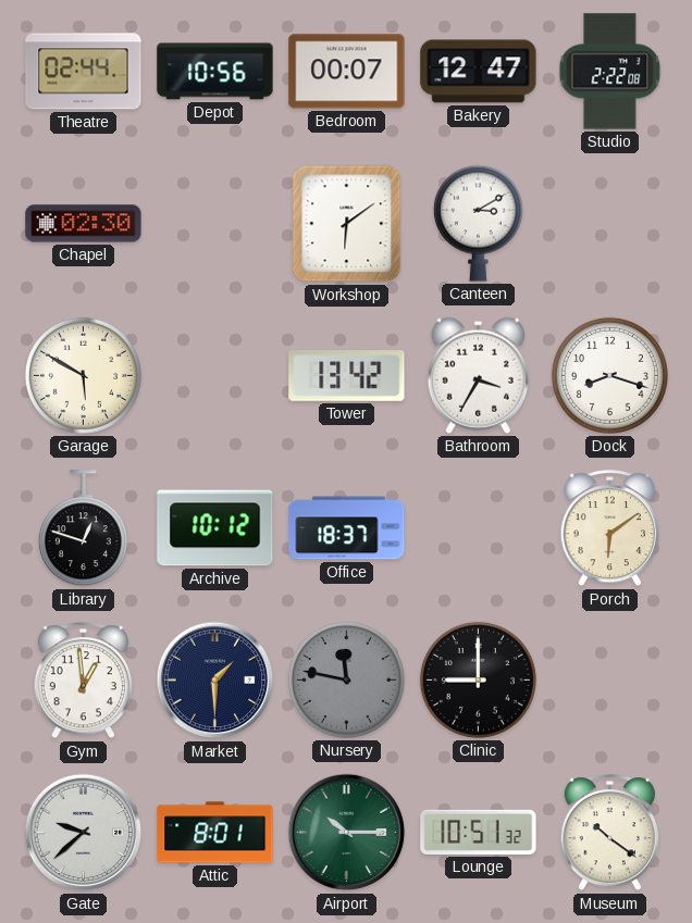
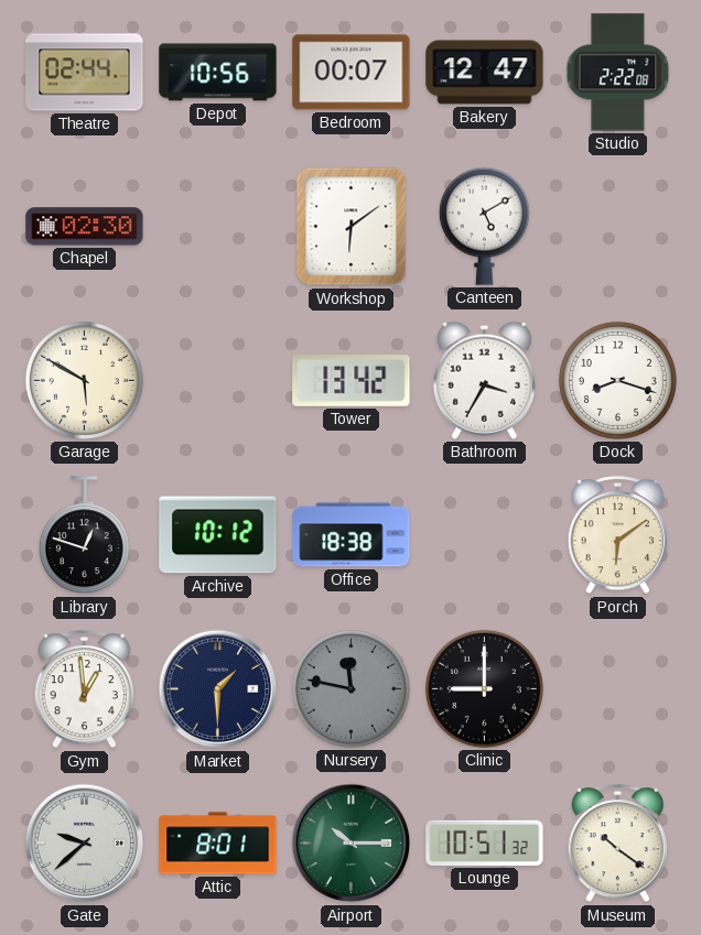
Canteen: 3:10 -> 5:10
Office: 18:37 -> 18:38
